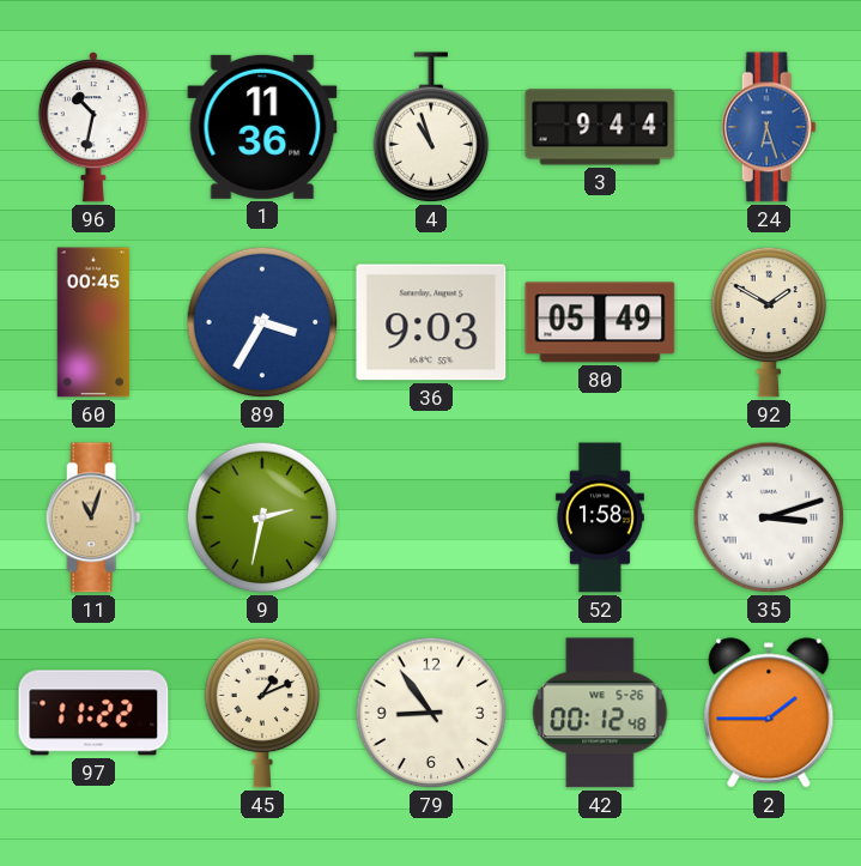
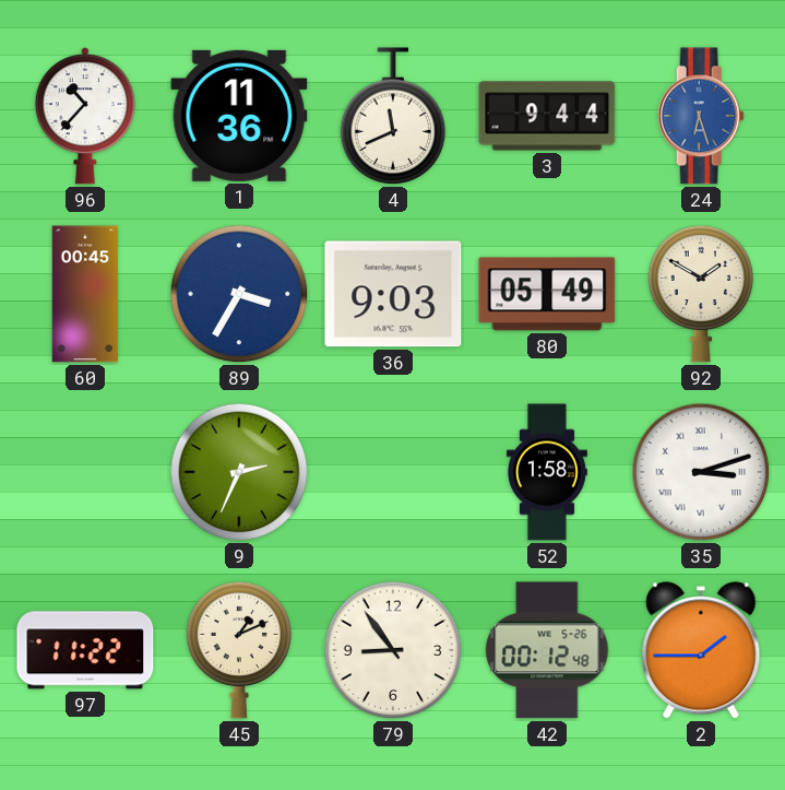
96: 10:32 -> 10:37
4: 10:57 -> 11:41
11: 11:03 -> none
9: 2:32 -> 2:34
